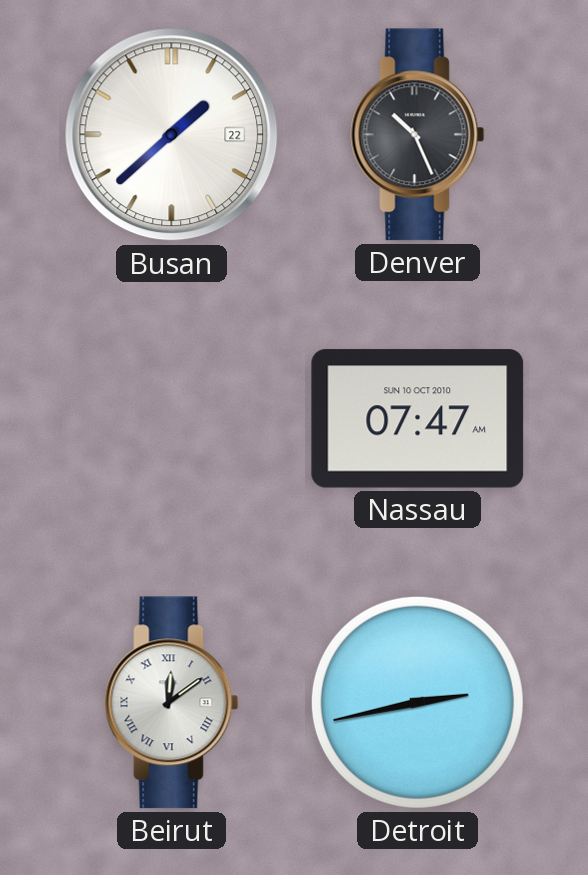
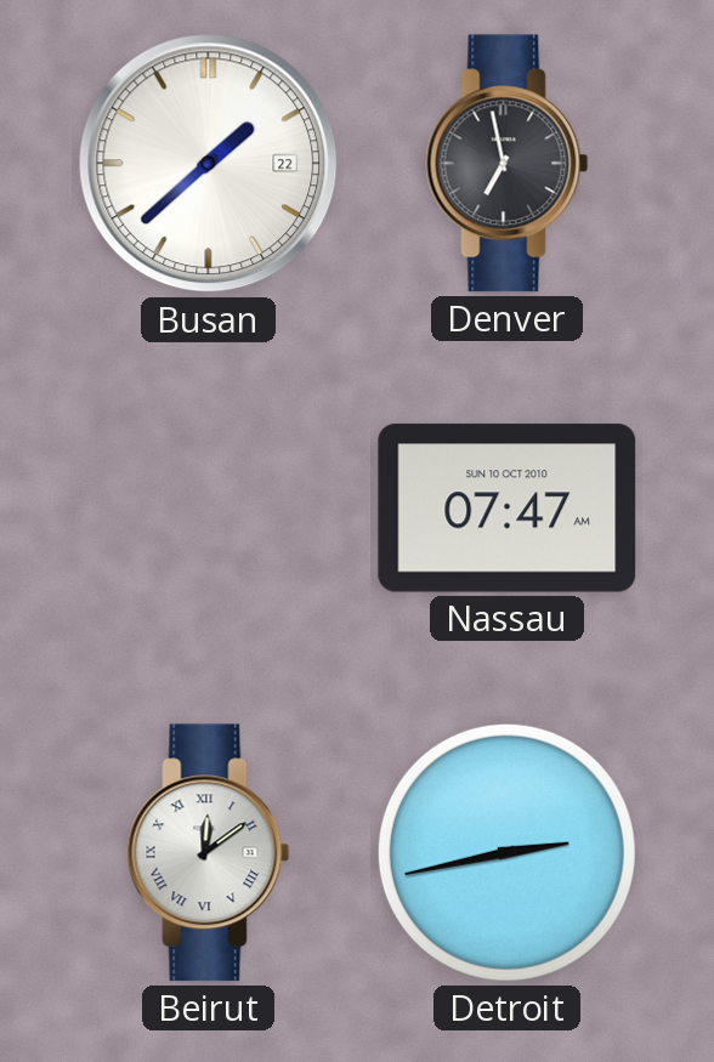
Denver: 10:26 -> 6:58
